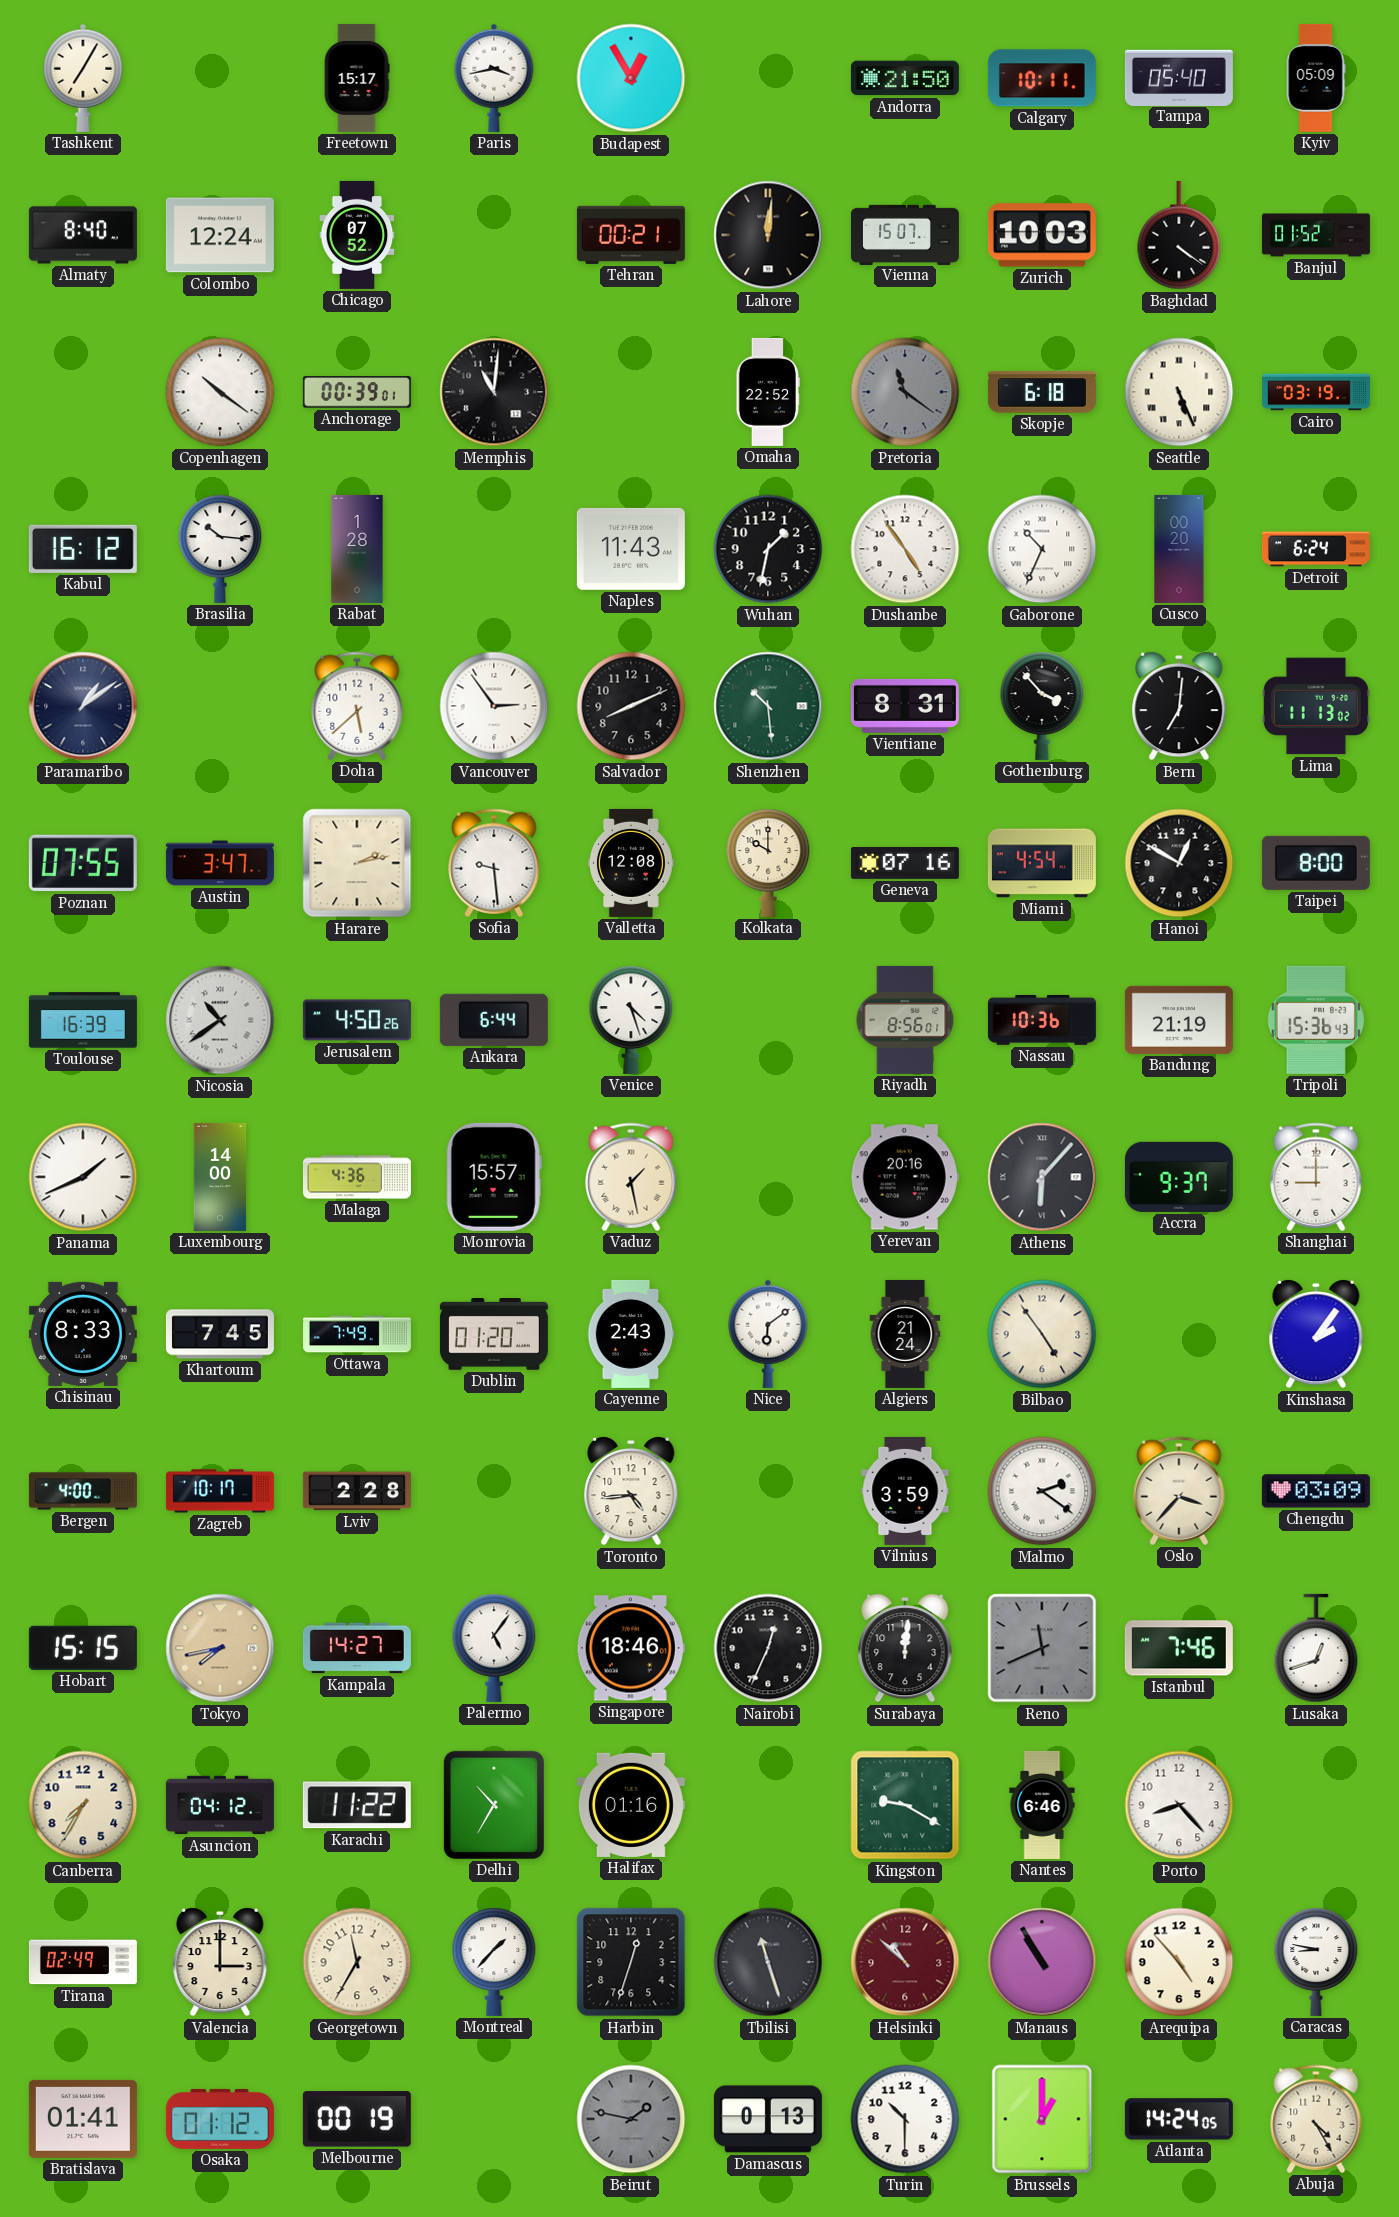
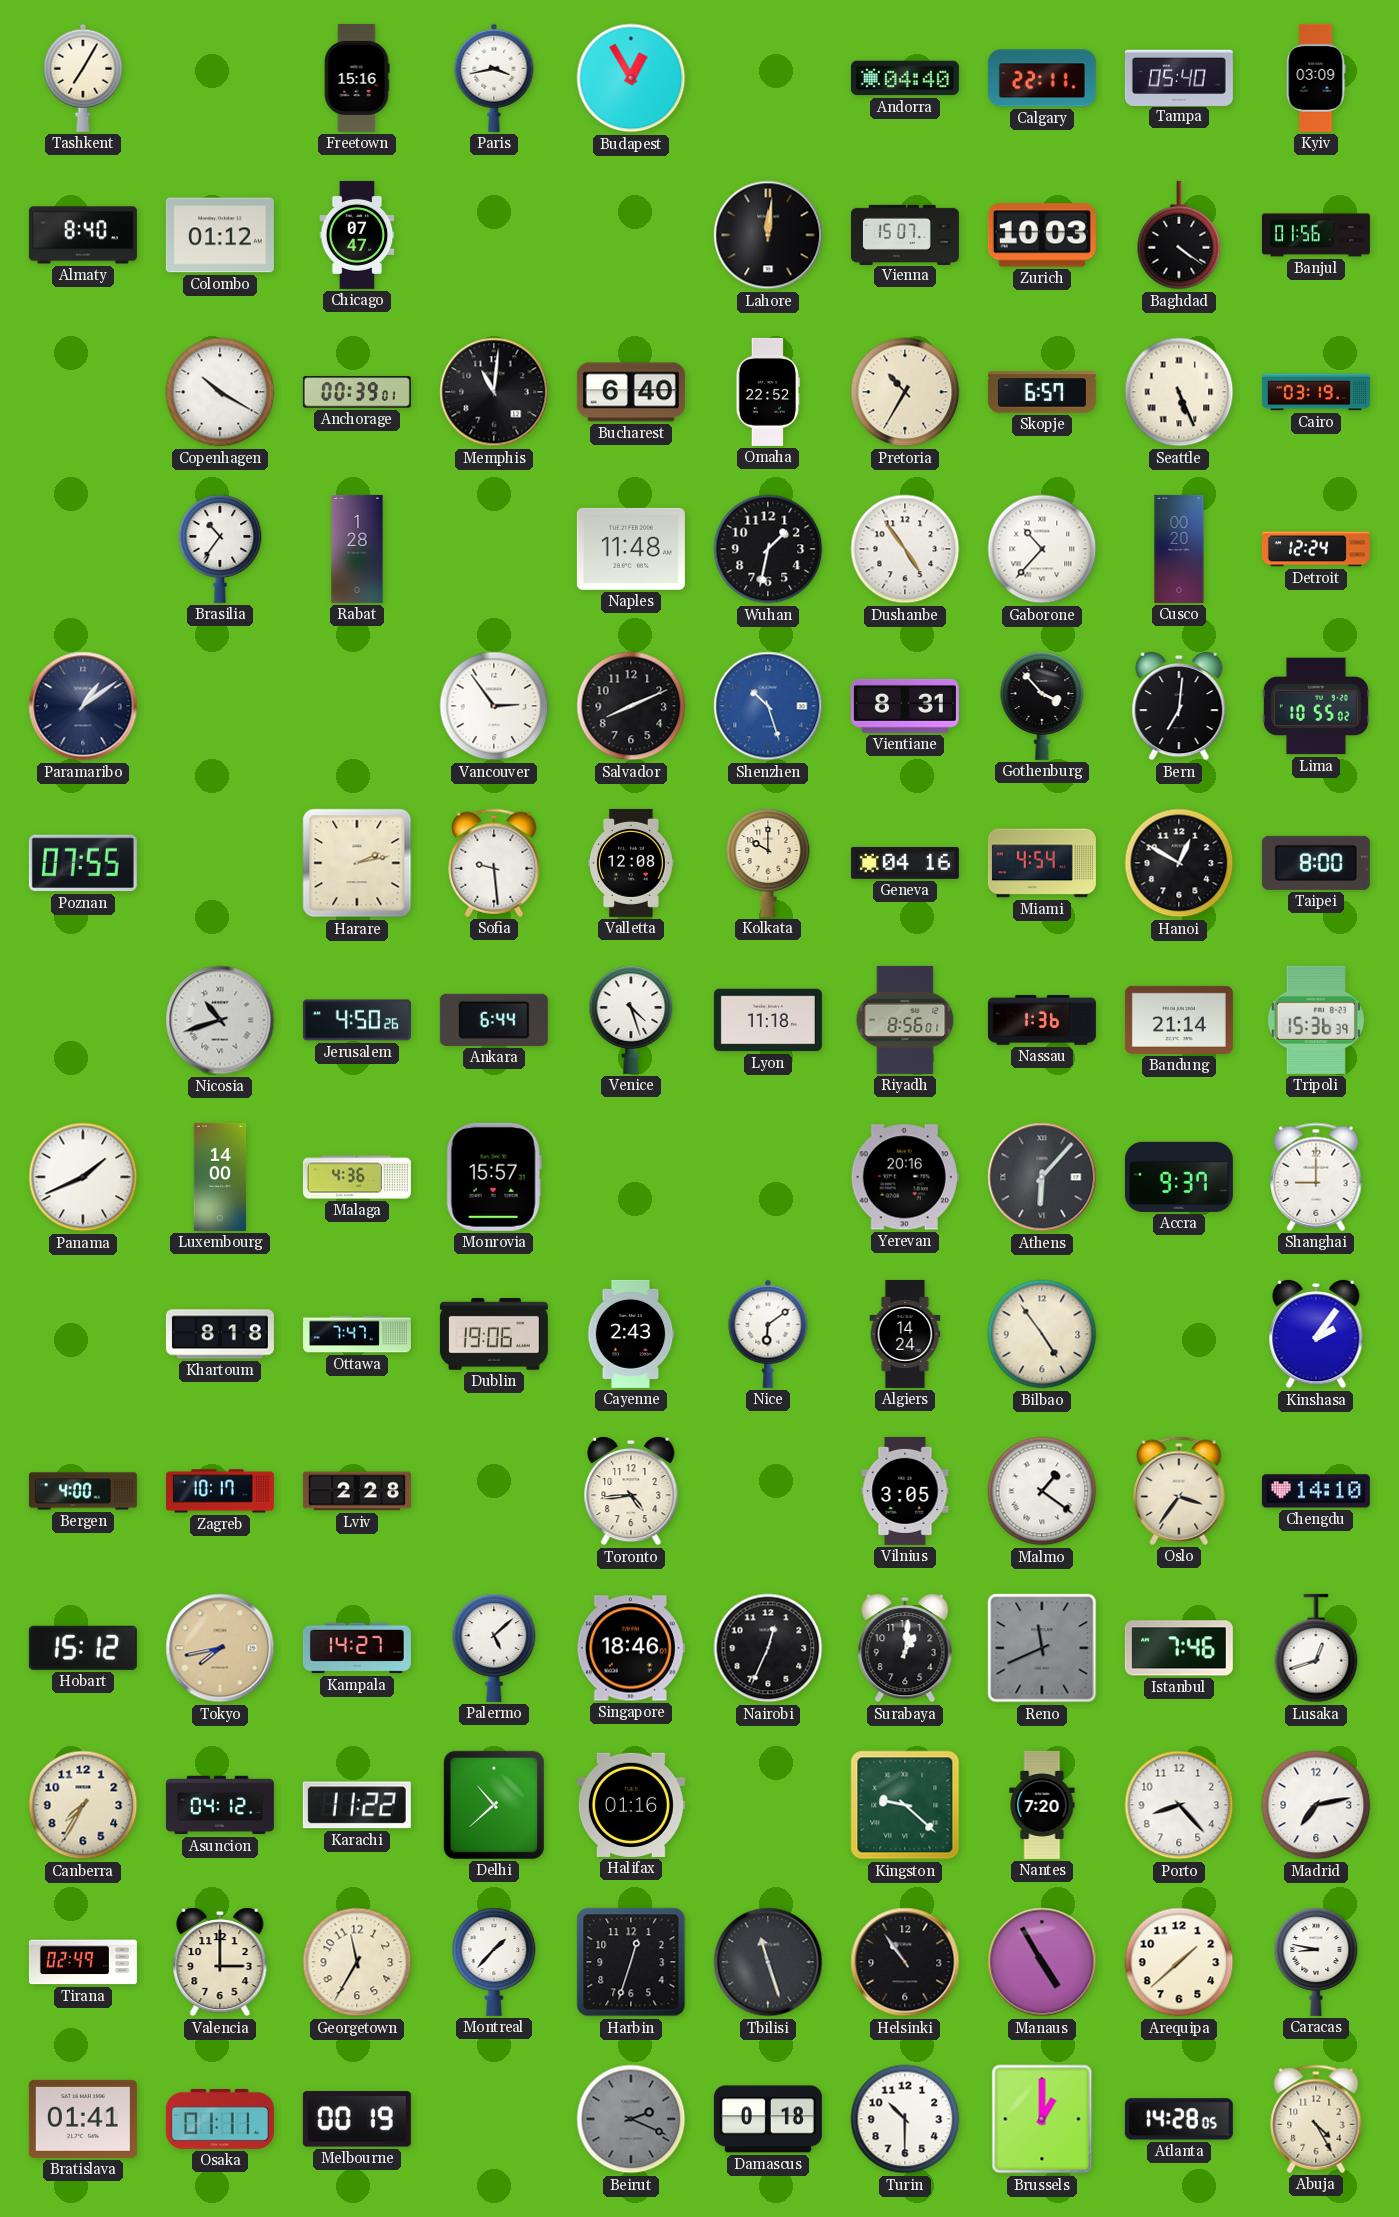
Freetown: 15:17 -> 15:16
Andorra: 21:50 -> 04:40
Calgary: 10:11 -> 22:11
Kyiv: 05:09 -> 03:09
Colombo: 12:24 -> 01:12
Chicago: 07:52 -> 07:47
Tehran: 00:21 -> none
Banjul: 01:52 -> 01:56
Copenhagen: 10:21 -> 10:20
Bucharest: none -> 6:40
Pretoria: 11:21 -> 10:35
Pretoria dial: grey -> cream
Skopje: 6:18 -> 6:57
Kabul: 16:12 -> none
Brasilia: 10:16 -> 10:36
Naples: 11:43 -> 11:48
Gaborone: 10:34 -> 10:37
Detroit: 6:24 -> 12:24
Doha: 5:38 -> none
Shenzhen: 10:29 -> 10:27
Shenzhen dial: green -> blue
Lima: 11:13 -> 10:55
Austin: 3:47 -> none
Geneva: 07:16 -> 04:16
Toulouse: 16:39 -> none
Nicosia: 10:39 -> 10:42
Lyon: none -> 11:18
Nassau: 10:36 -> 1:36
Bandung: 21:19 -> 21:14
Tripoli: 15:36:43 -> 15:36:39
Vaduz: 1:28 -> none
Chisinau: 8:33 -> none
Khartoum: 7:45 -> 8:18
Ottawa: 7:49 -> 7:47
Dublin: 01:20 -> 19:06
Algiers: 21:24 -> 14:24
Vilnius: 3:59 -> 3:05
Malmo: 2:21 -> 1:21
Oslo: 3:37 -> 3:36
Chengdu: 03:09 -> 14:10
Hobart: 15:15 -> 15:12
Palermo: 5:06 -> 5:08
Surabaya: 12:01 -> 1:01
Delhi: 10:35 -> 10:38
Kingston: 9:20 -> 9:22
Nantes: 6:46 -> 7:20
Madrid: none -> 7:13
Helsinki: 10:52 -> 10:54
Helsinki dial: burgundy -> black
Manaus: 10:55 -> 4:55
Arequipa: 4:53 -> 1:38
Osaka: 01:12 -> 01:11
Beirut: 1:47 -> 2:19
Damascus: 0:13 -> 0:18
Atlanta: 14:24 -> 14:28
